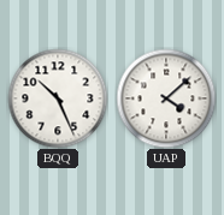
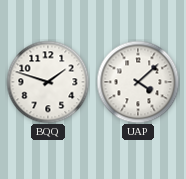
BQQ: 10:26 -> 1:48
